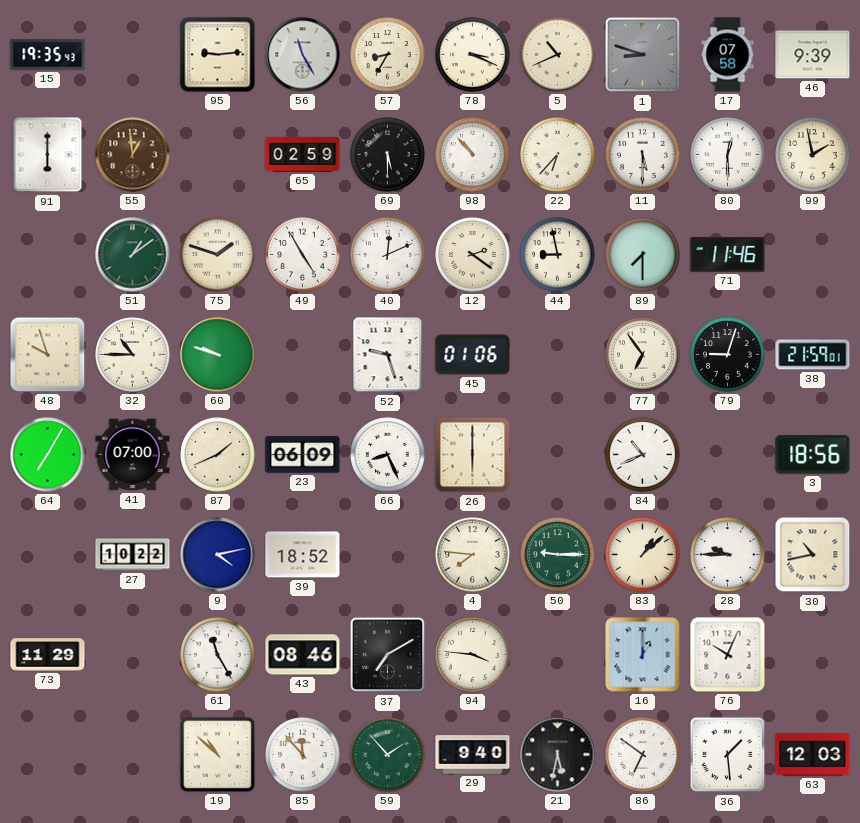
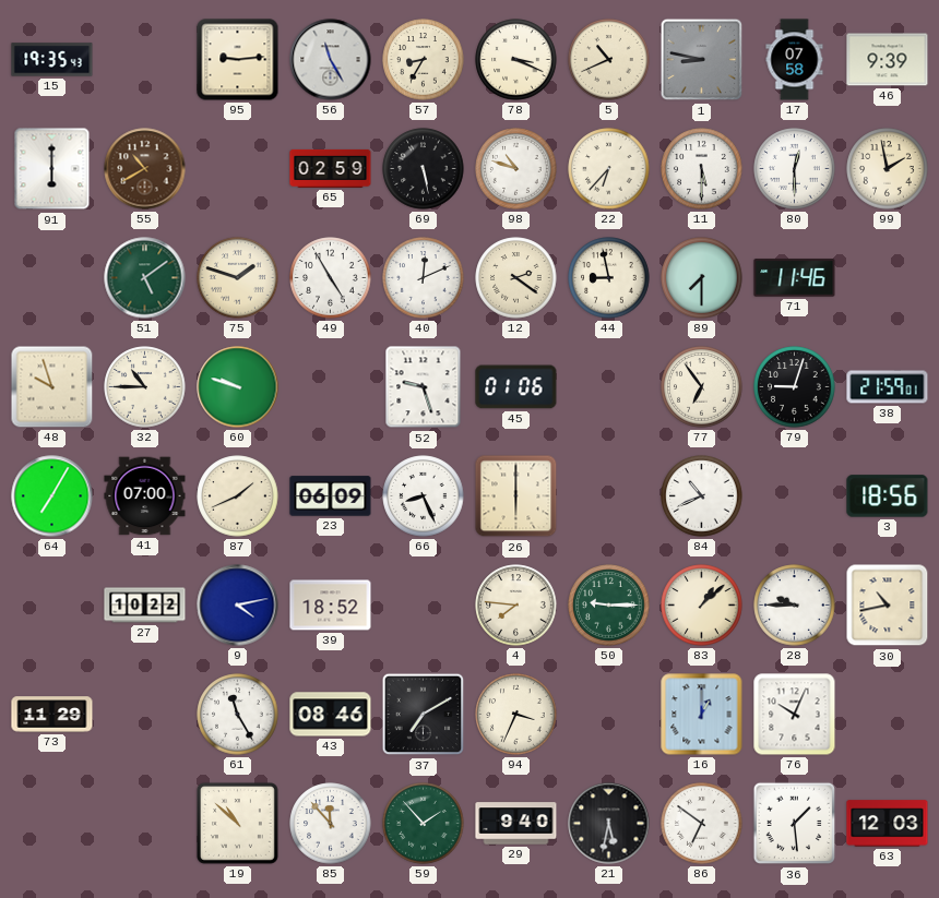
1: 8:48 -> 8:47
55: 12:59 -> 10:40
69: 5:30 -> 5:28
98: 10:53 -> 10:48
51: 1:09 -> 5:09
94: 3:46 -> 3:34
